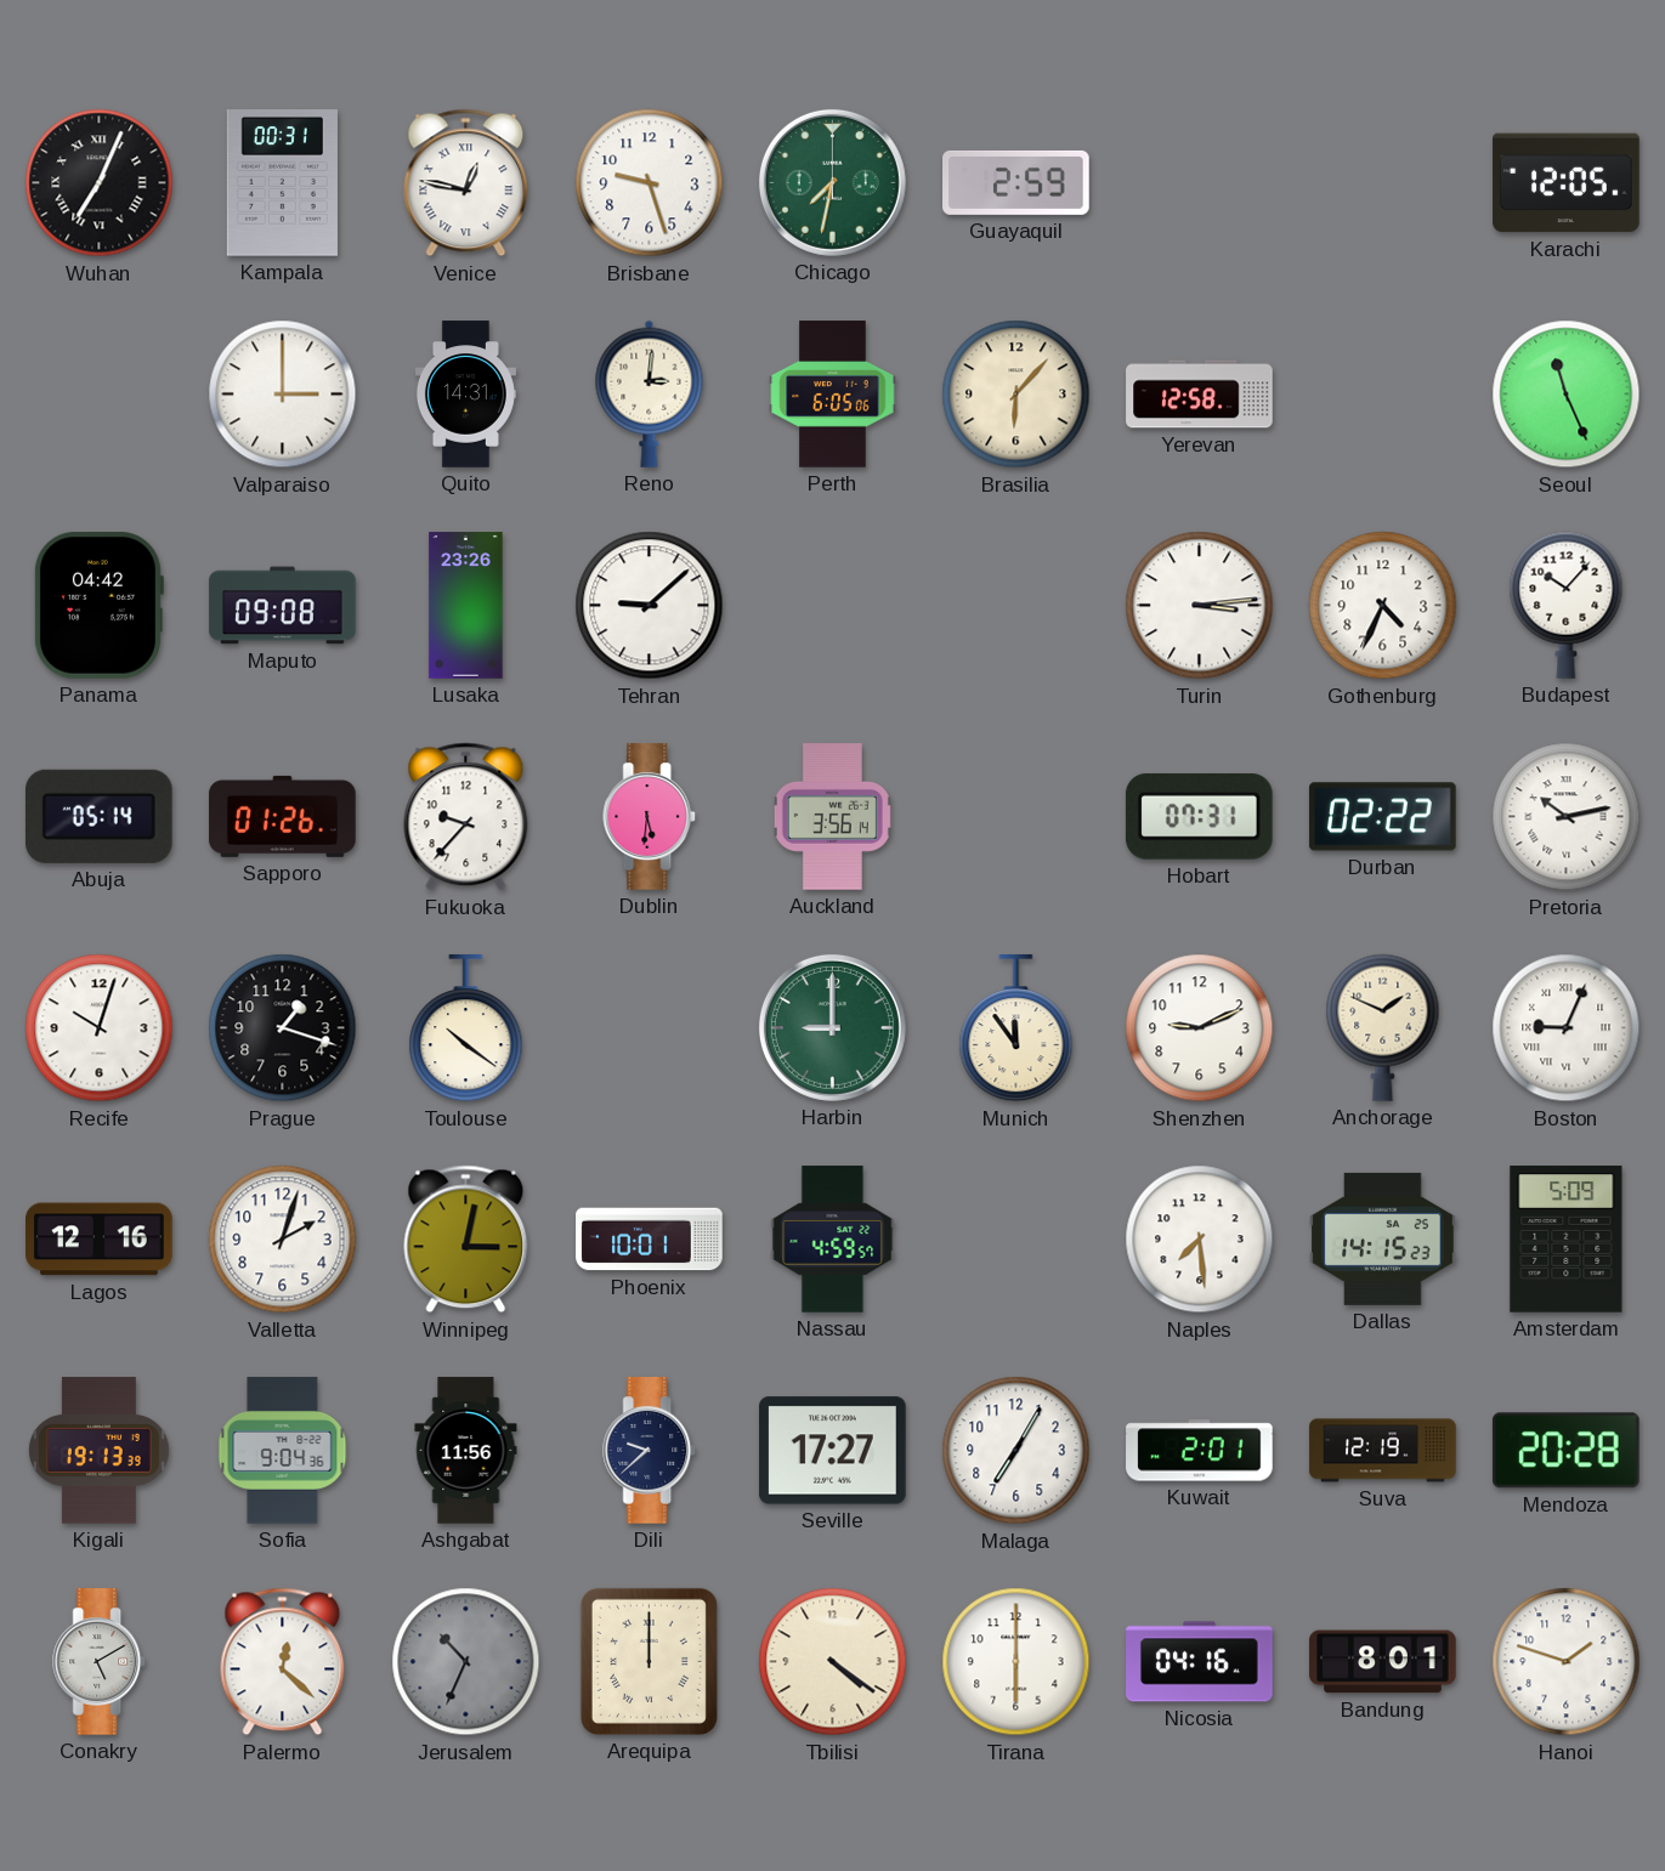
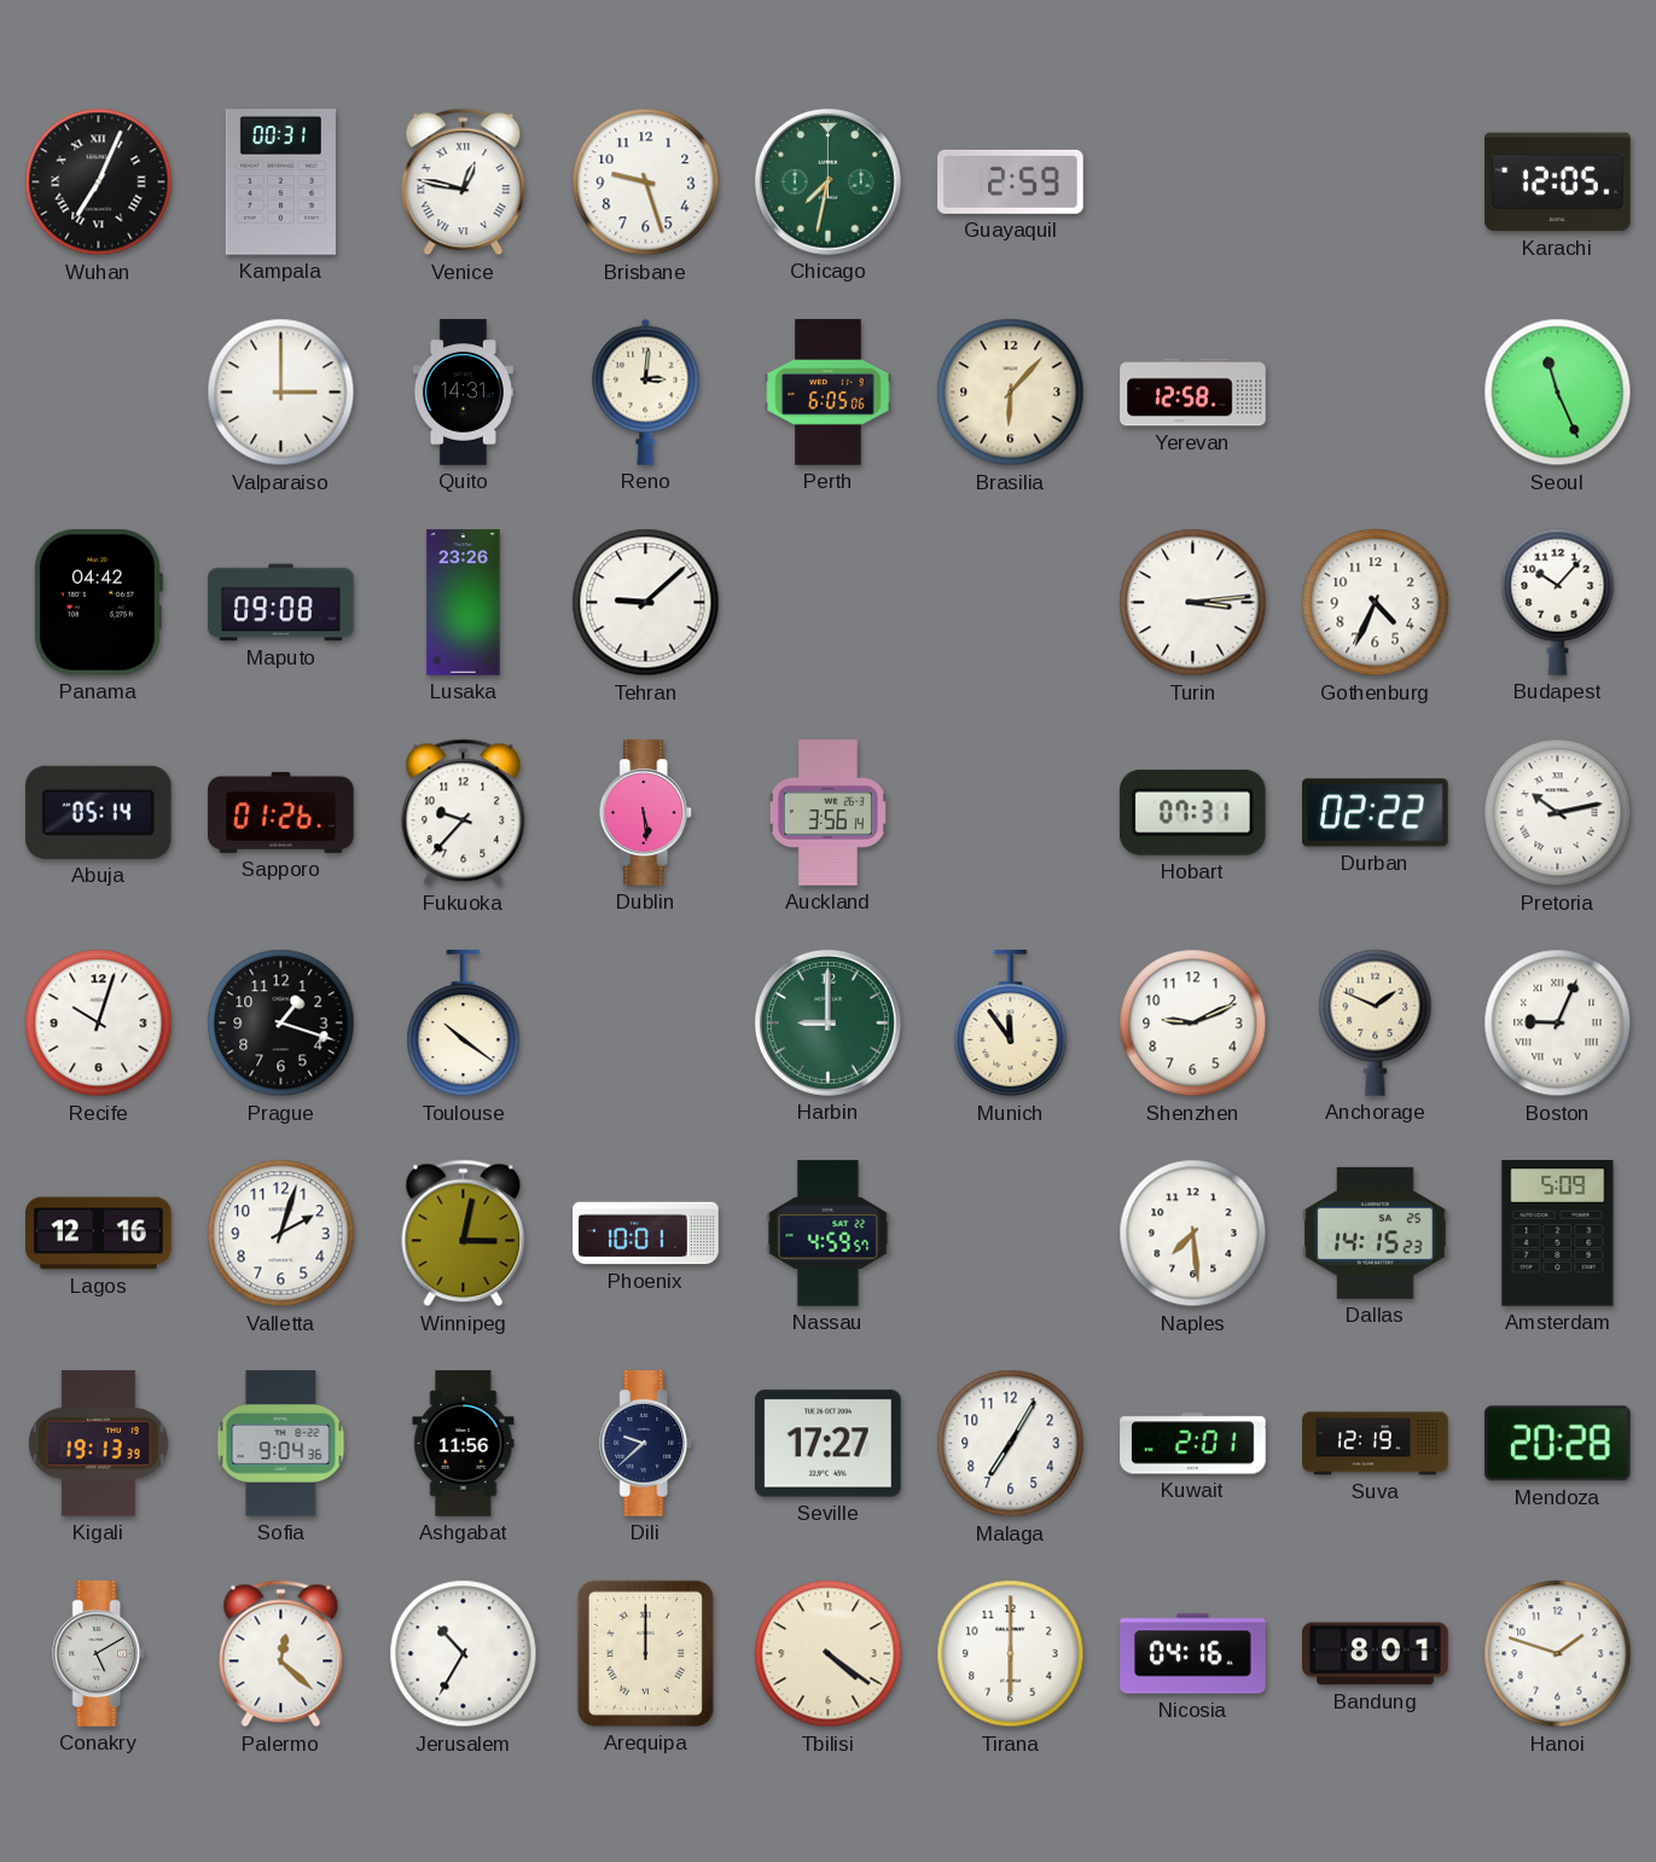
Dublin: 5:31 -> 5:29
Jerusalem: 10:34 -> 10:35
Jerusalem dial: grey -> white
